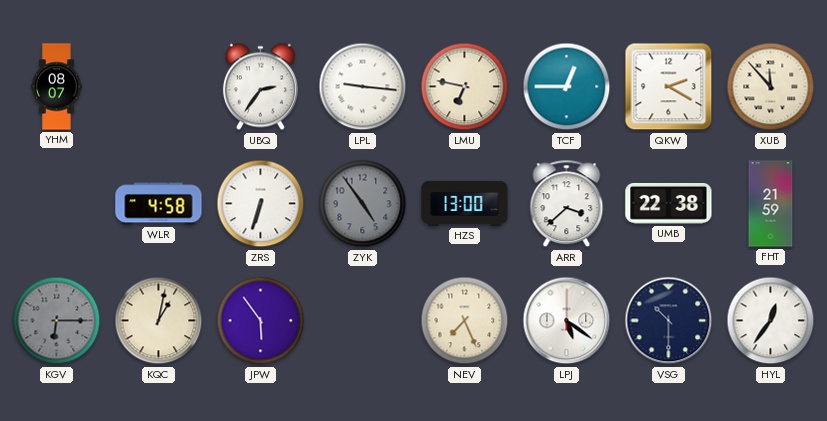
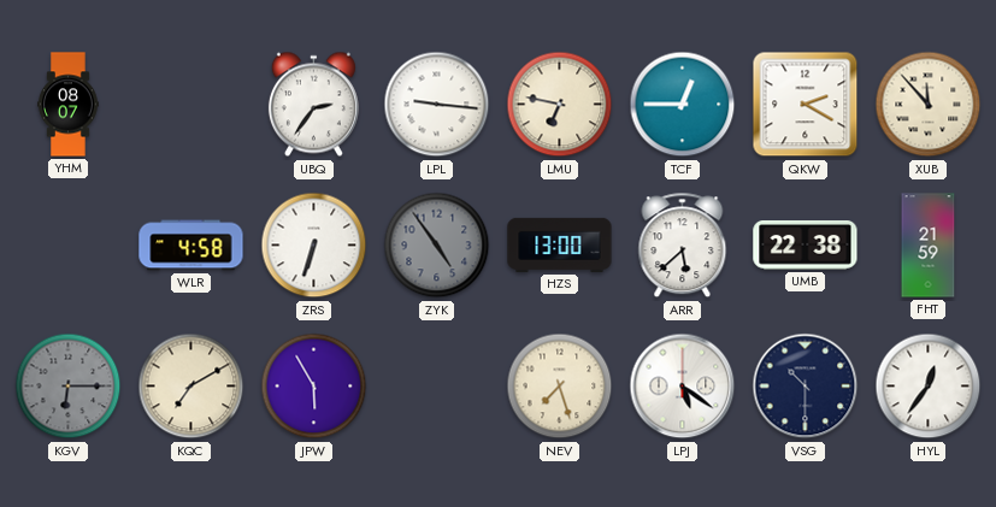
ARR: 3:38 -> 5:38
KQC: 1:02 -> 7:10
JPW: 5:54 -> 5:55
NEV: 7:26 -> 7:27
